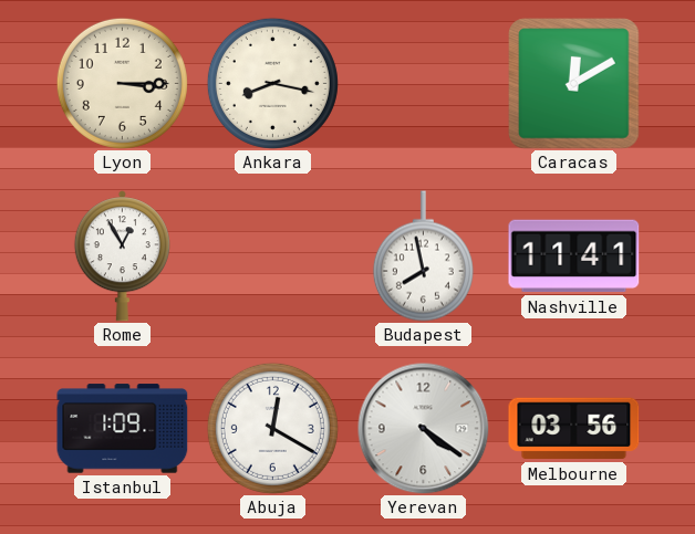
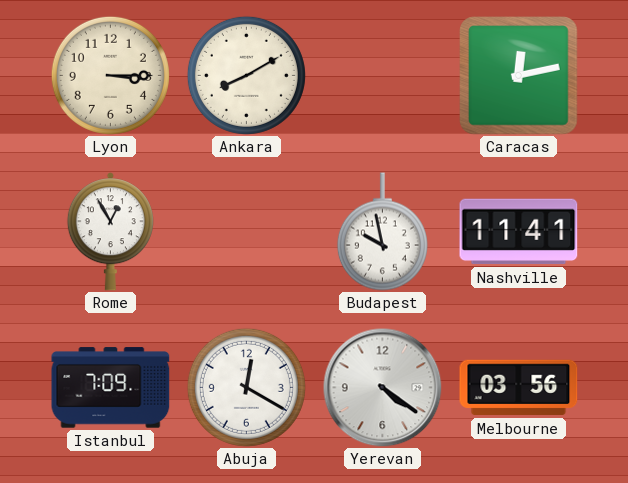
Ankara: 8:17 -> 8:10
Caracas: 12:10 -> 12:13
Budapest: 7:58 -> 9:58
Istanbul: 1:09 -> 7:09
